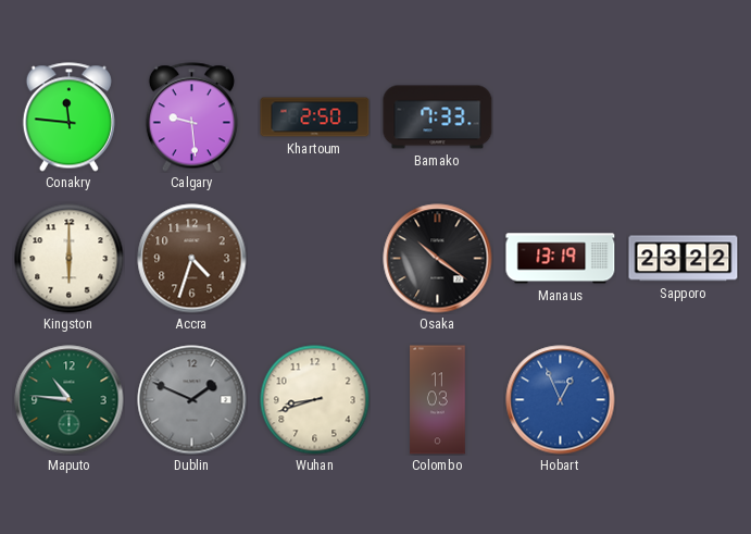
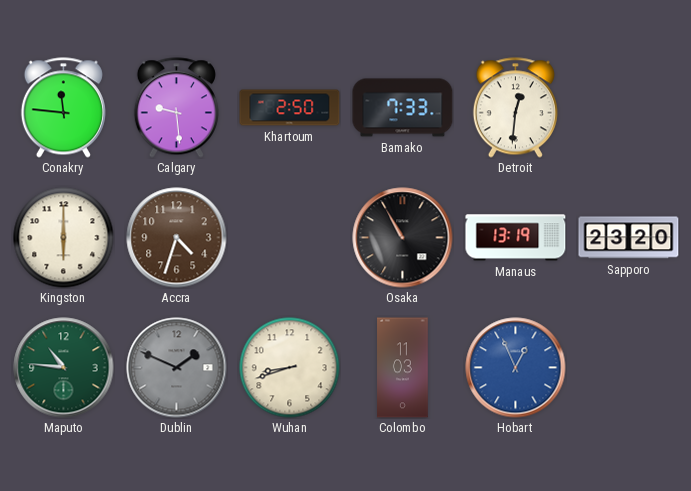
Detroit: none -> 12:31
Osaka: 10:21 -> 10:55
Sapporo: 23:22 -> 23:20
